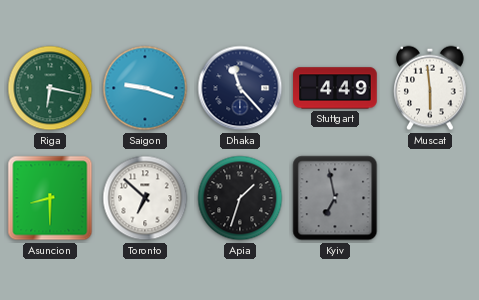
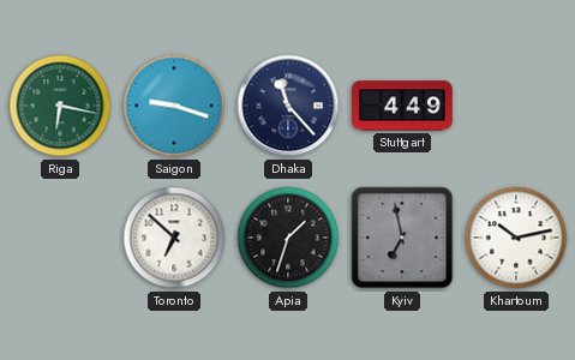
Muscat: 5:59 -> none
Asuncion: 8:30 -> none
Khartoum: none -> 10:13
